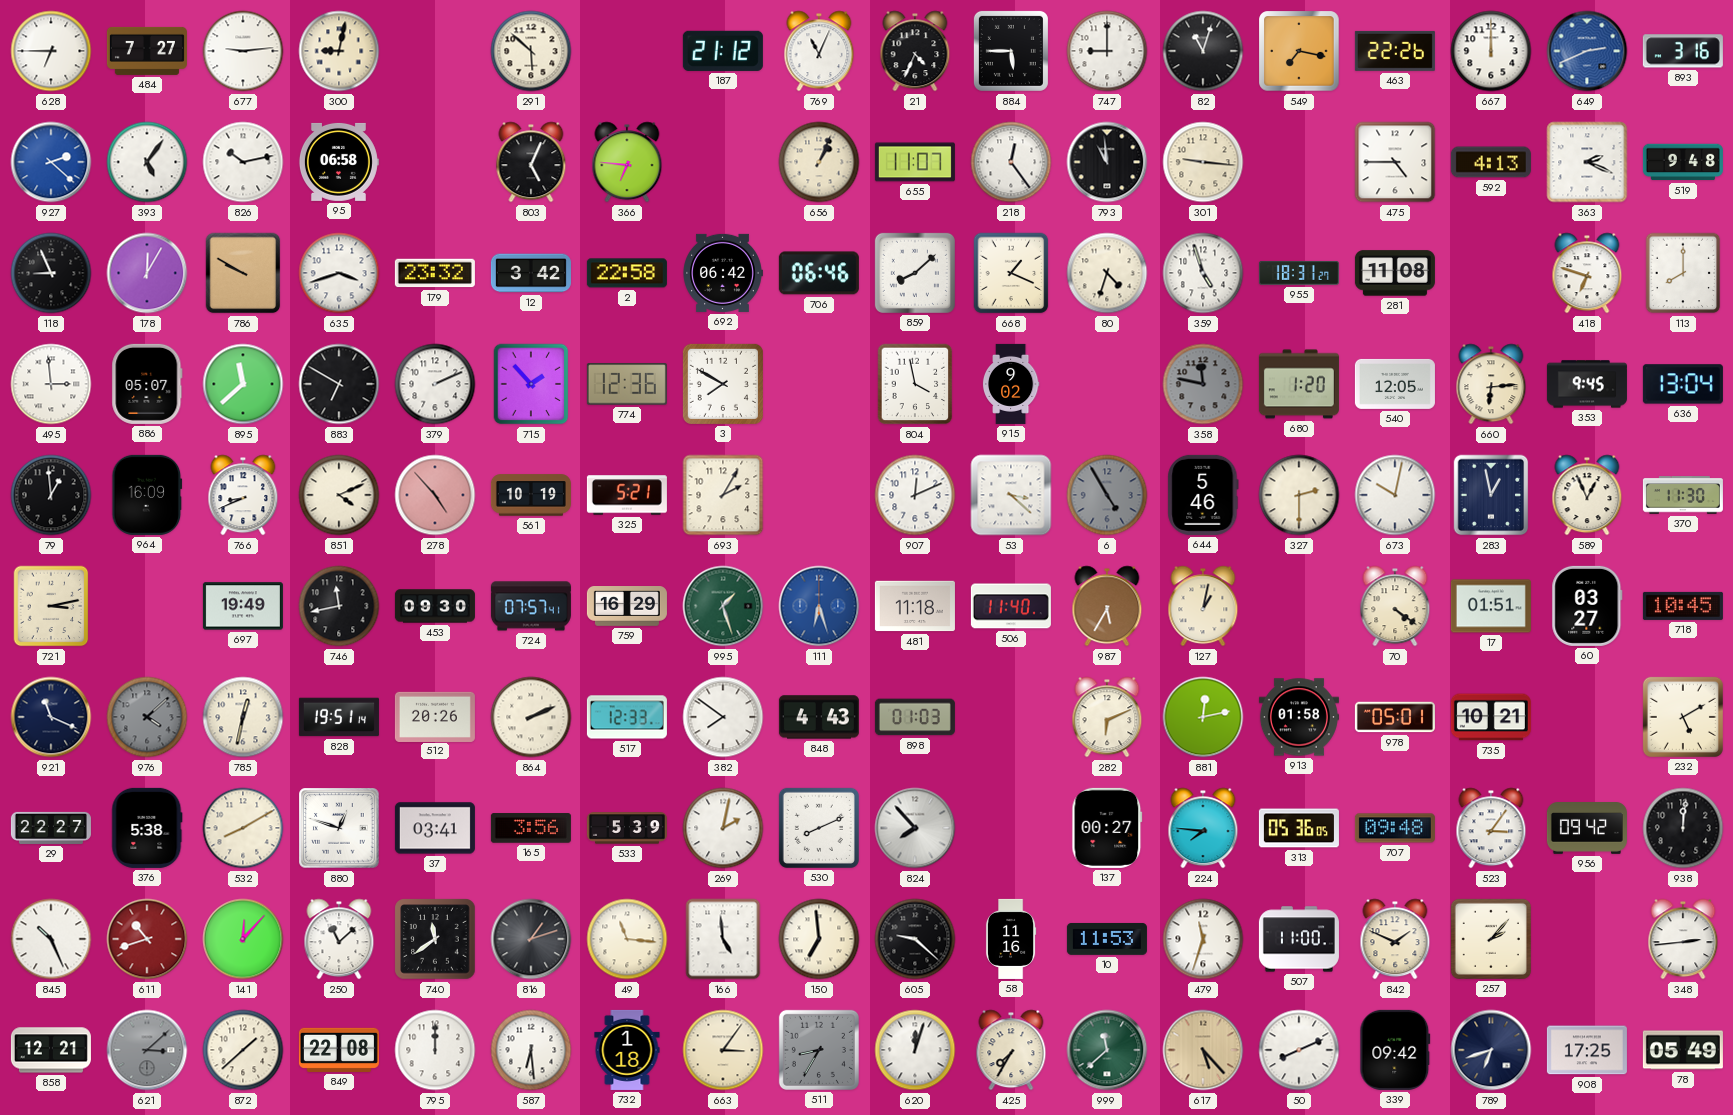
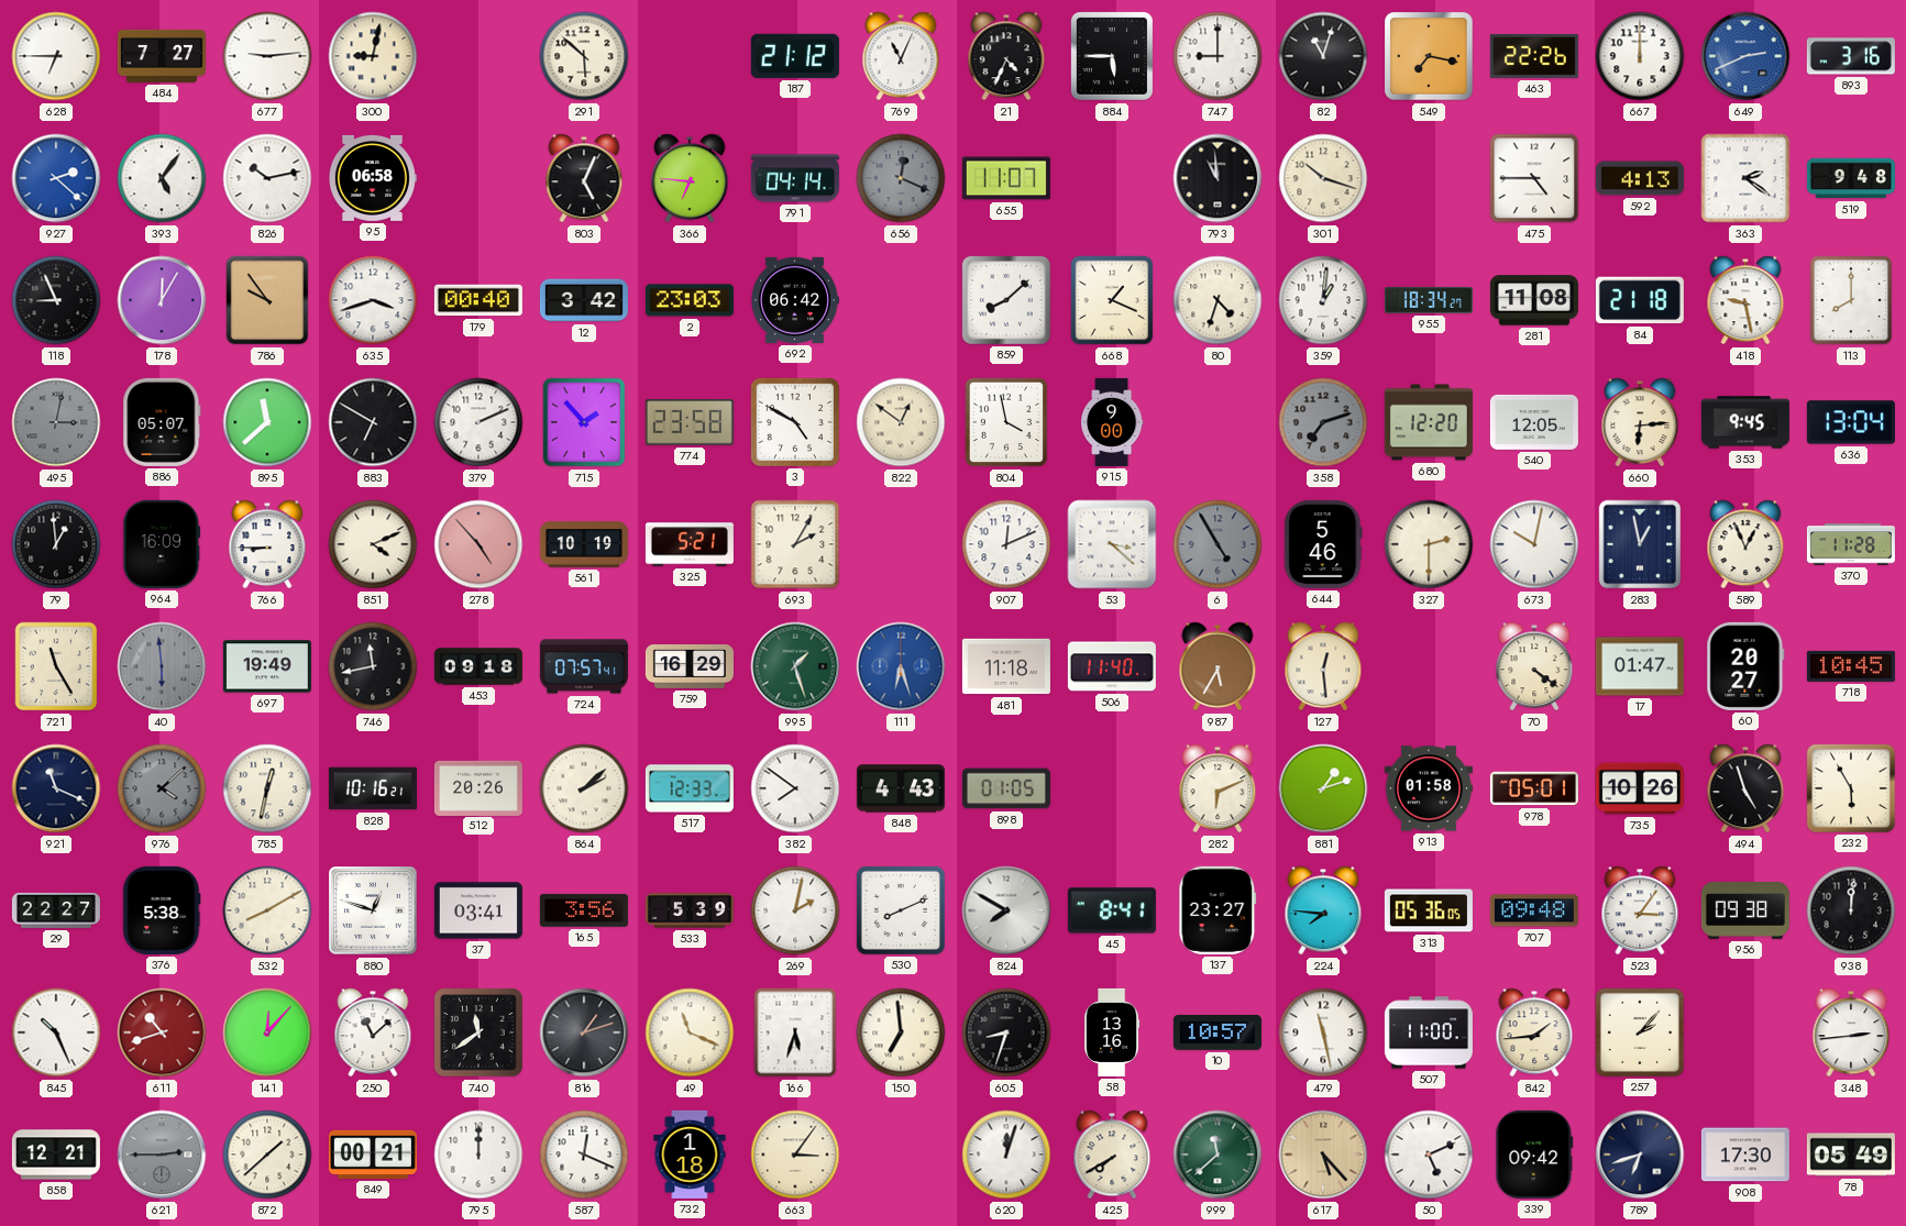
791: none -> 04:14
656: 1:04 -> 12:19
656 dial: cream -> grey
218: 12:24 -> none
301: 9:16 -> 10:18
363: 2:19 -> 2:21
786: 9:50 -> 9:54
179: 23:32 -> 00:40
2: 22:58 -> 23:03
706: 06:46 -> none
359: 4:57 -> 1:01
955: 18:31 -> 18:34
84: none -> 21:18
418: 6:48 -> 9:28
495: 2:59 -> 3:02
495 dial: white -> grey
774: 12:36 -> 23:58
3: 7:50 -> 4:50
822: none -> 12:51
915: 9:02 -> 9:00
358: 11:47 -> 7:12
680: 1:20 -> 12:20
766: 8:41 -> 8:45
370: 11:30 -> 11:28
721: 3:13 -> 11:25
40: none -> 5:59
453: 09:30 -> 09:18
127: 1:02 -> 12:29
17: 01:51 -> 01:47
60: 03:27 -> 20:27
828: 19:51 -> 10:16
864: 2:11 -> 2:08
898: 01:03 -> 01:05
881: 12:13 -> 1:12
735: 10:21 -> 10:26
494: none -> 4:57
232: 5:10 -> 5:55
824: 7:53 -> 7:50
45: none -> 8:41
137: 00:27 -> 23:27
956: 09:42 -> 09:38
49: 11:16 -> 11:19
166: 4:59 -> 5:33
605: 9:22 -> 8:33
58: 11:16 -> 13:16
10: 11:53 -> 10:57
479: 11:33 -> 11:28
842: 1:49 -> 1:44
621: 3:08 -> 2:45
849: 22:08 -> 00:21
587: 6:29 -> 12:19
511: 8:35 -> none
425: 7:35 -> 7:40
50: 8:11 -> 5:11
908: 17:25 -> 17:30
